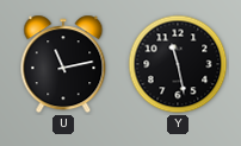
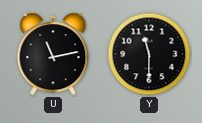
Y: 11:28 -> 11:30
